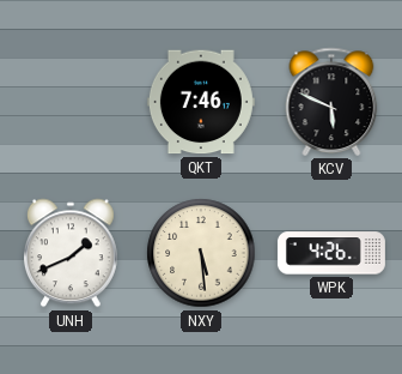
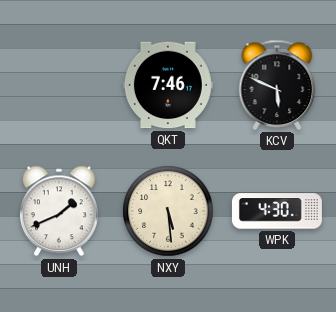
WPK: 4:26 -> 4:30
